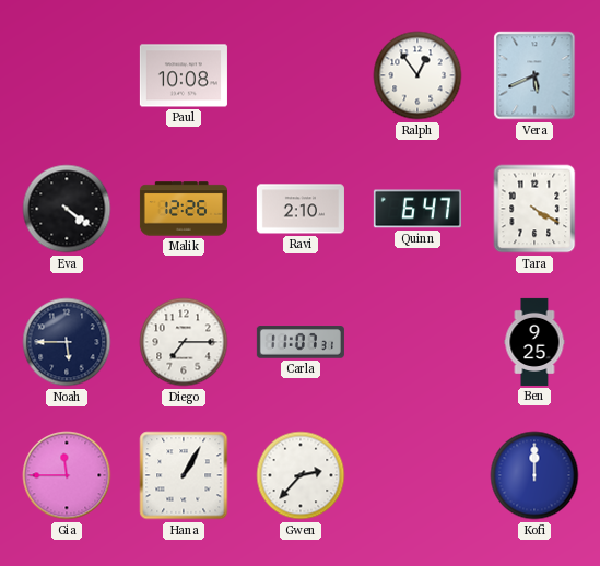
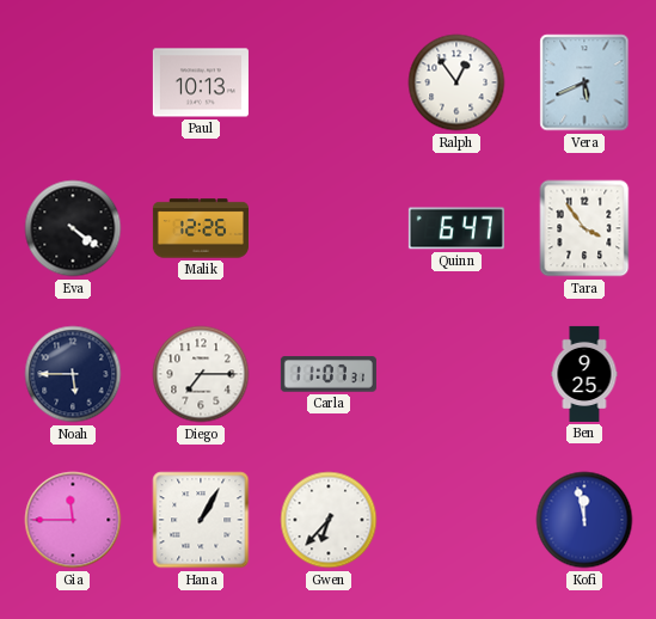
Paul: 10:08 -> 10:13
Ravi: 2:10 -> none
Tara: 4:20 -> 3:54
Gwen: 2:37 -> 6:37
Kofi: 12:00 -> 11:58
